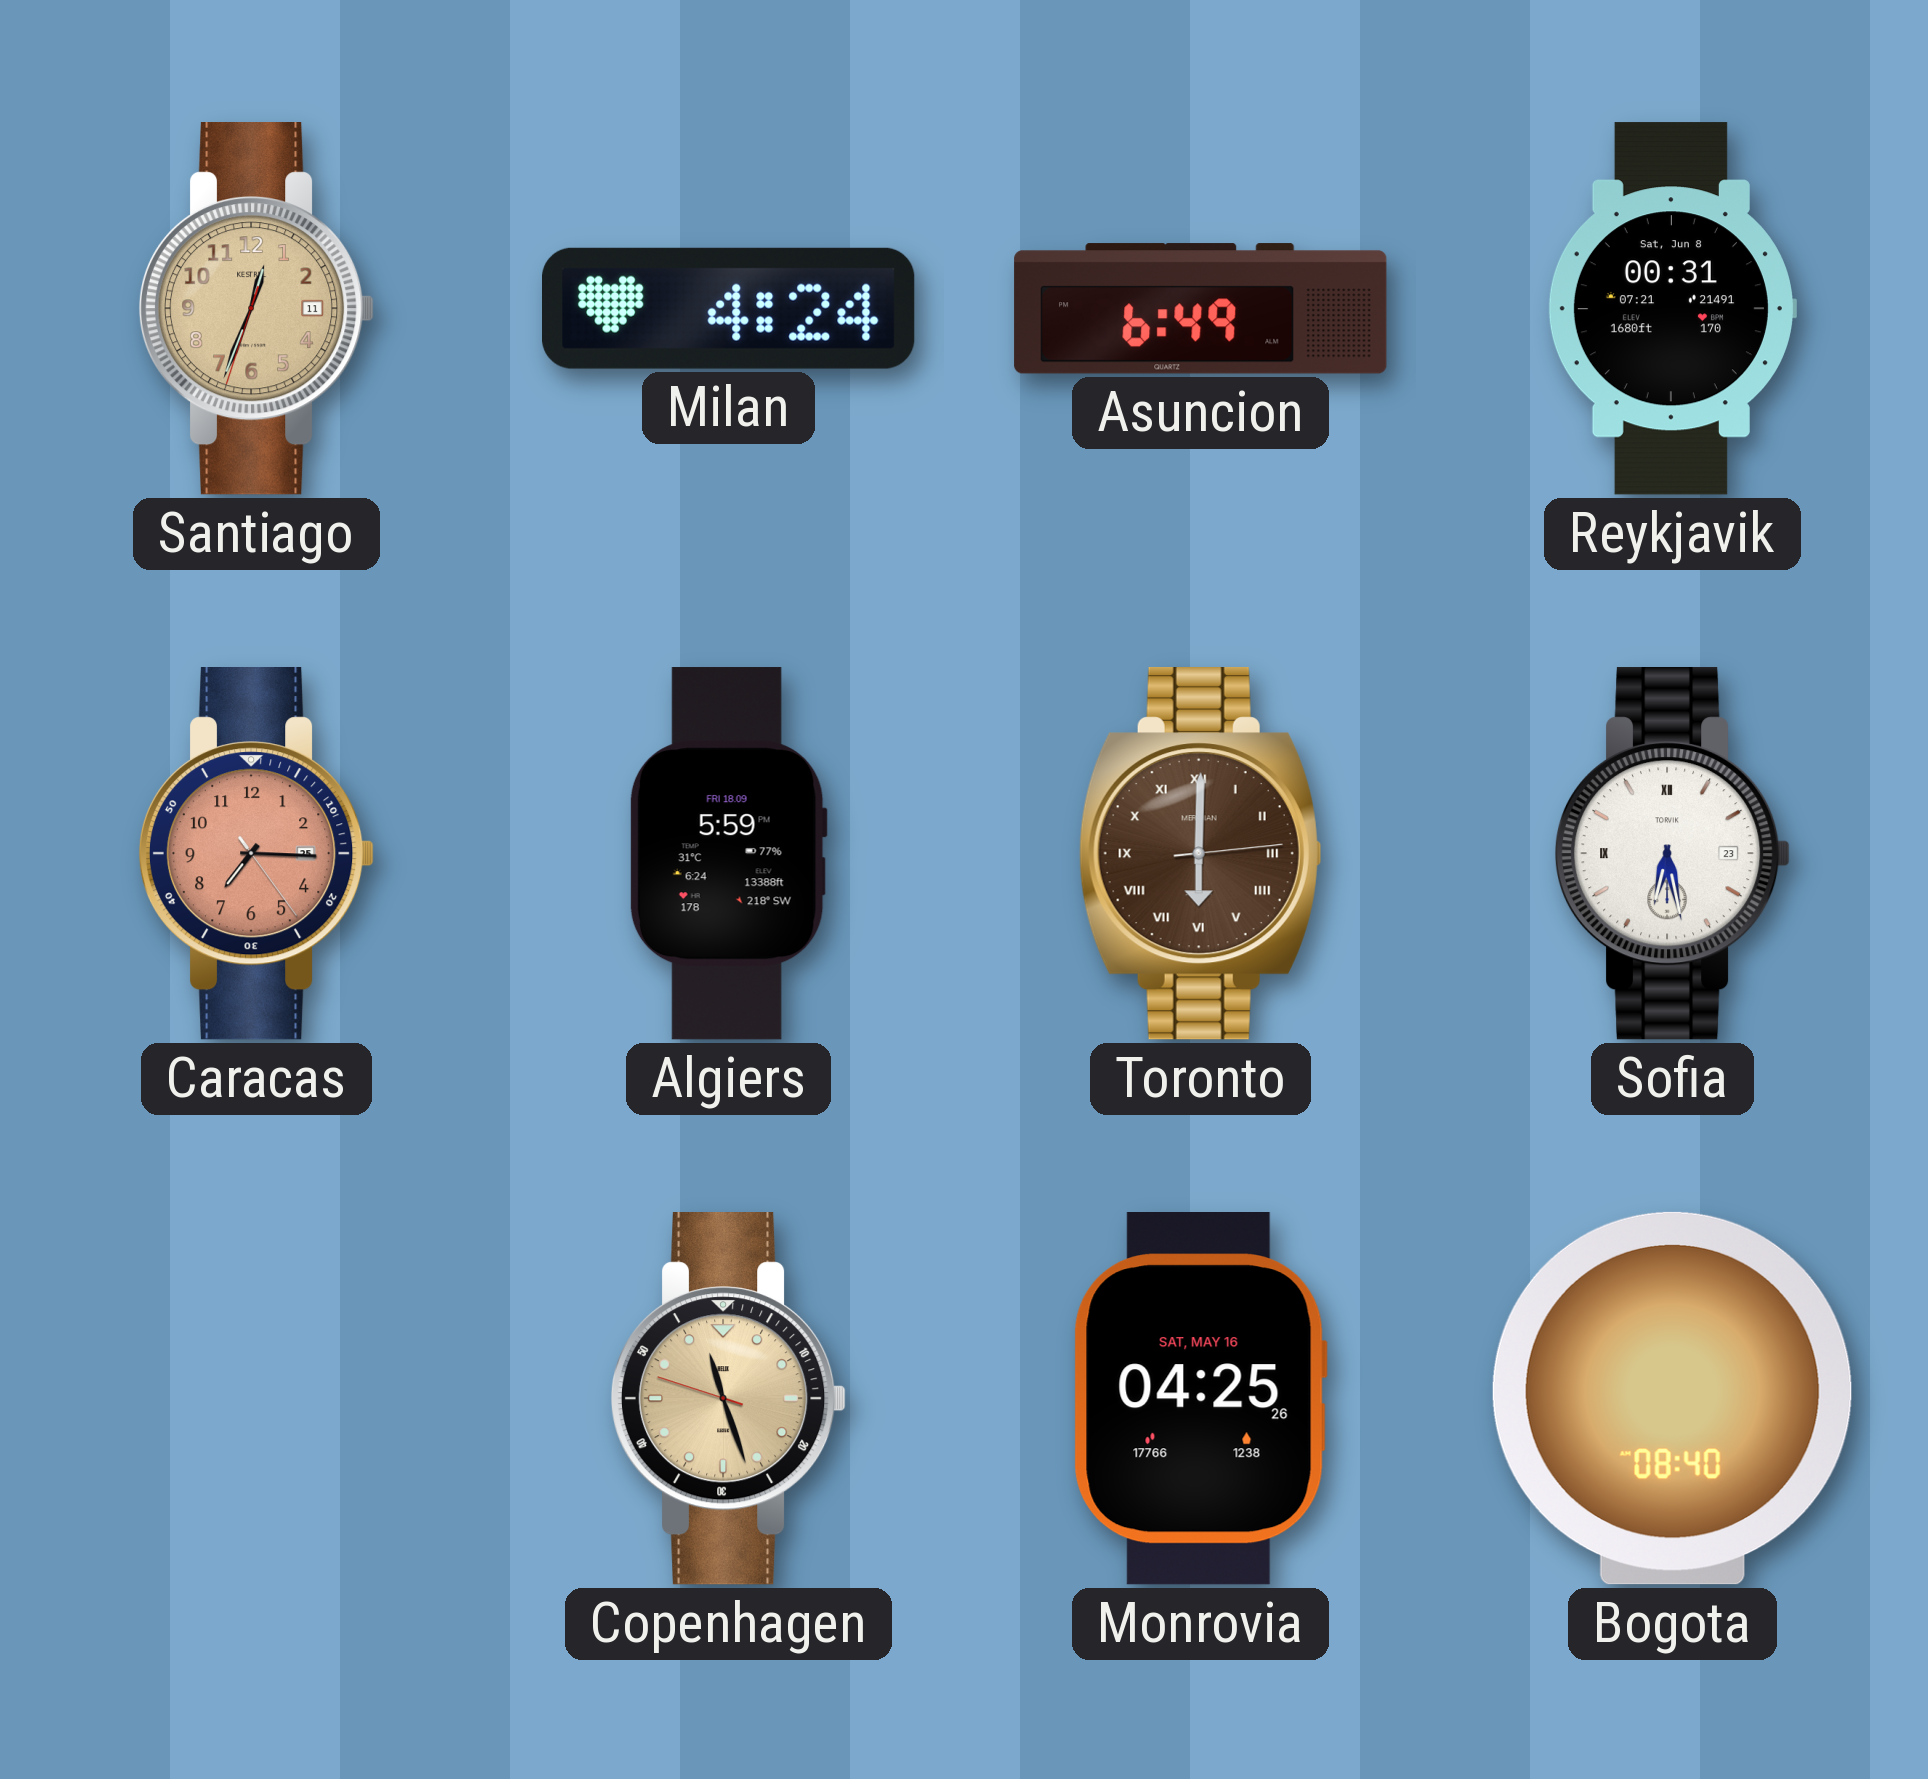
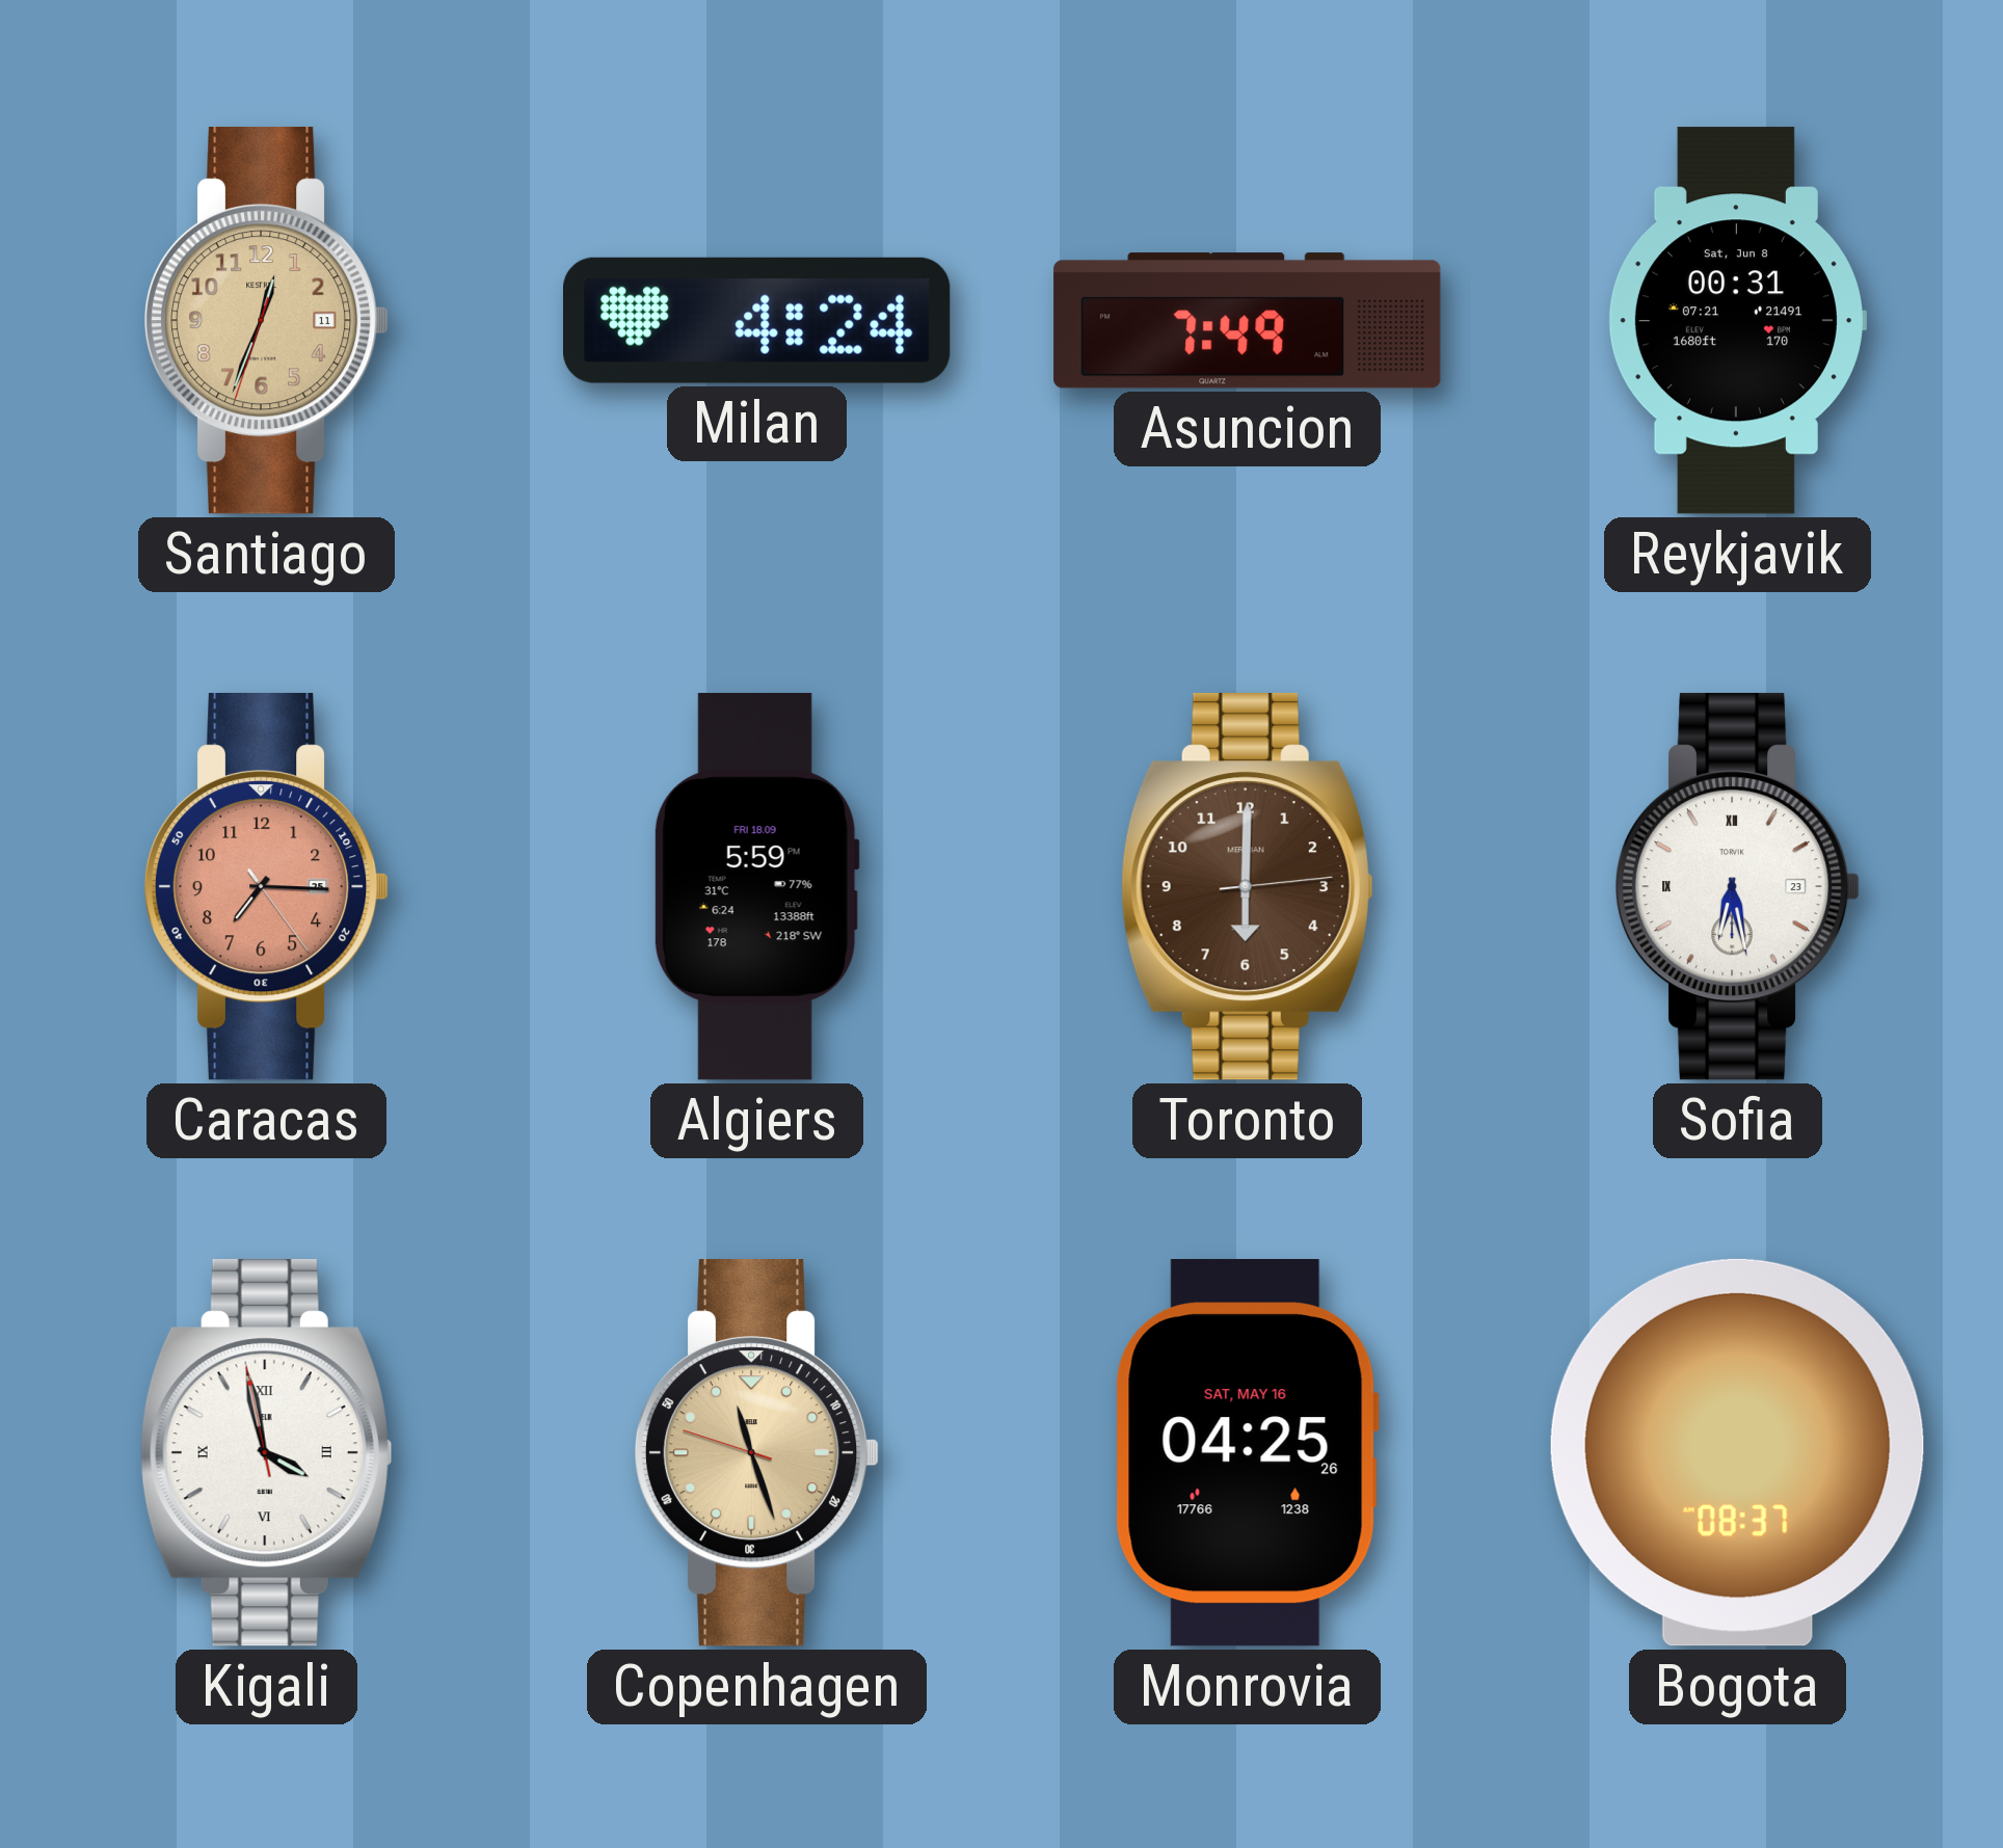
Asuncion: 6:49 -> 7:49
Toronto numerals: Roman -> Arabic
Kigali: none -> 3:57
Bogota: 08:40 -> 08:37
